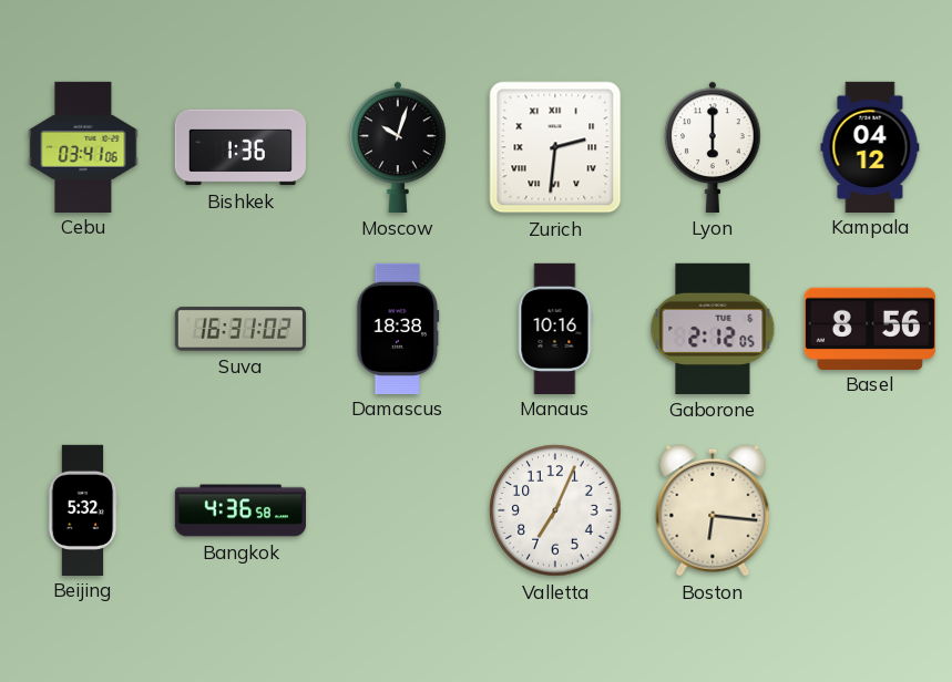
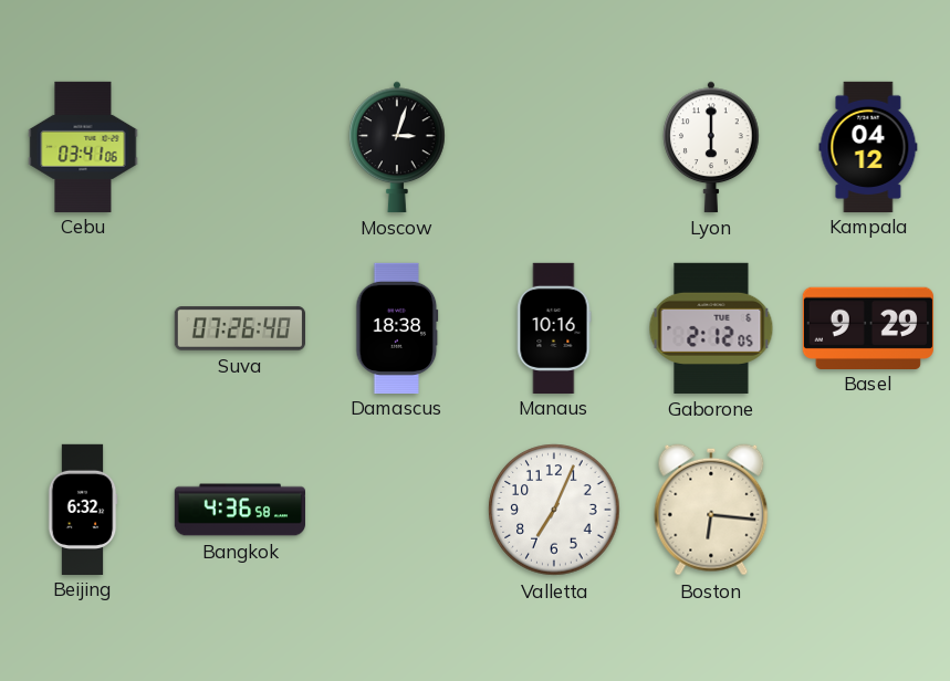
Bishkek: 1:36 -> none
Moscow: 10:03 -> 3:03
Zurich: 2:31 -> none
Suva: 16:31 -> 07:26
Basel: 8:56 -> 9:29
Beijing: 5:32 -> 6:32
